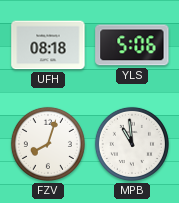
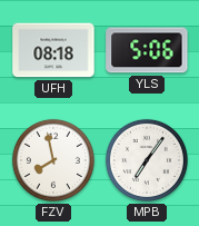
FZV: 8:03 -> 7:58
MPB: 10:59 -> 7:06
